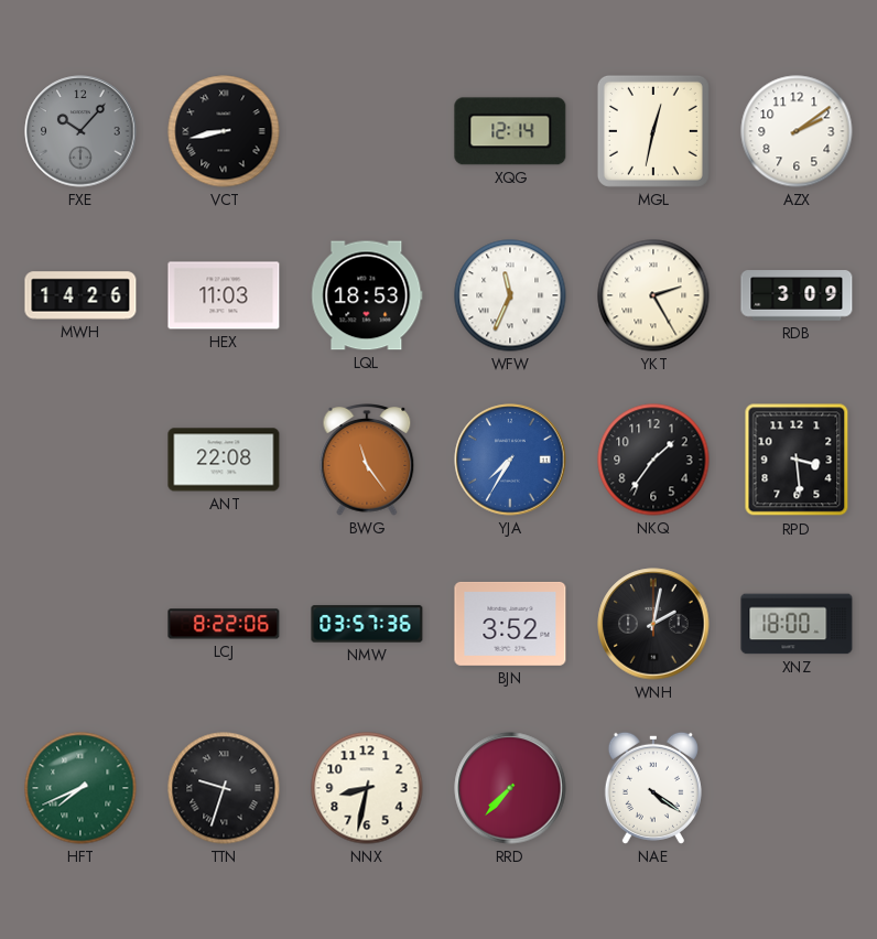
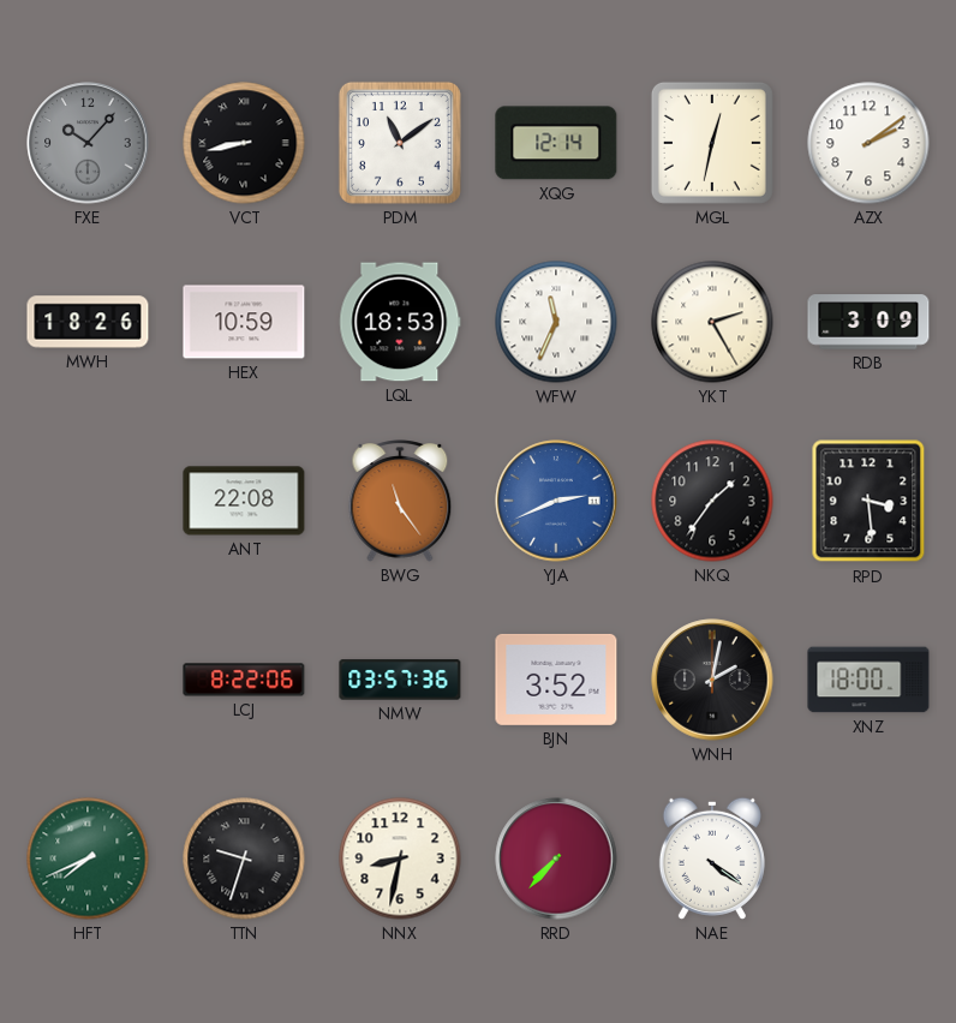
PDM: none -> 11:09
MWH: 14:26 -> 18:26
HEX: 11:03 -> 10:59
YJA: 7:35 -> 2:41
